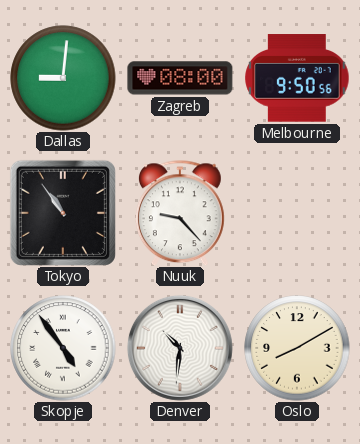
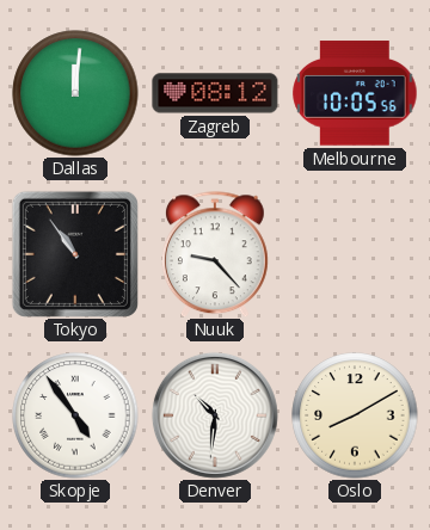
Dallas: 9:01 -> 12:01
Zagreb: 08:00 -> 08:12
Melbourne: 9:50 -> 10:05
